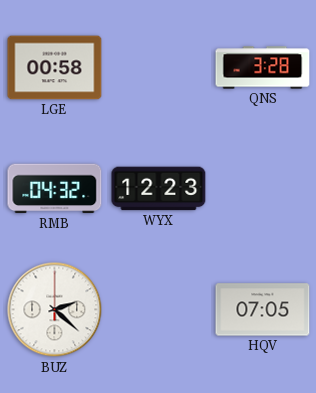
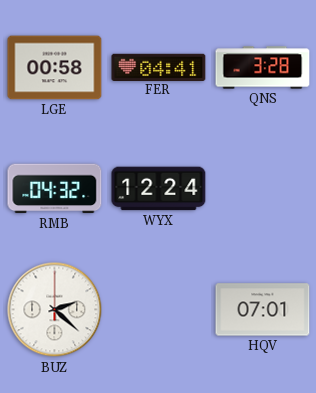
FER: none -> 04:41
WYX: 12:23 -> 12:24
HQV: 07:05 -> 07:01
